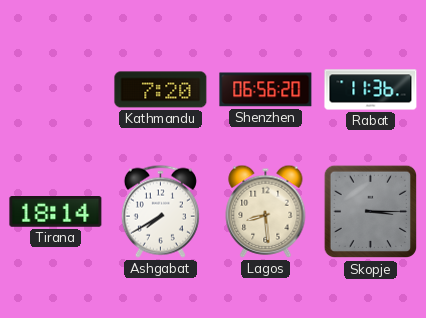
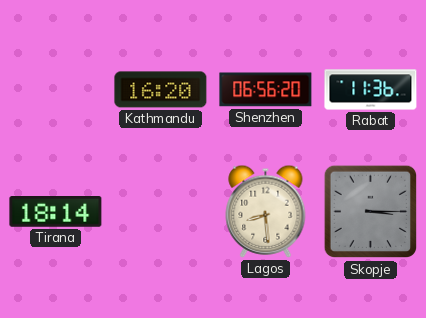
Kathmandu: 7:20 -> 16:20
Ashgabat: 7:40 -> none
